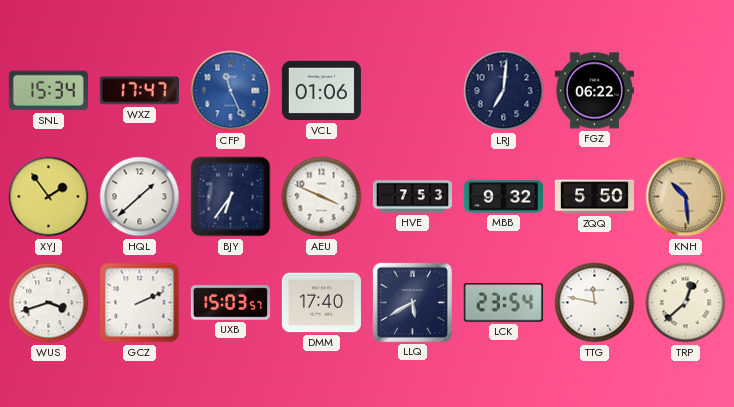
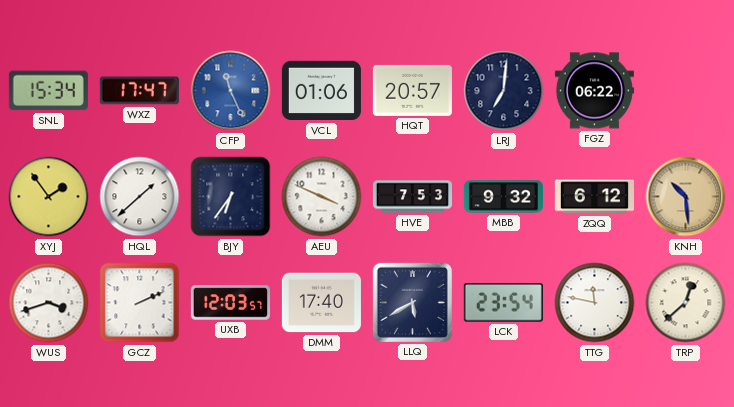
HQT: none -> 20:57
ZQQ: 5:50 -> 6:12
UXB: 15:03 -> 12:03
